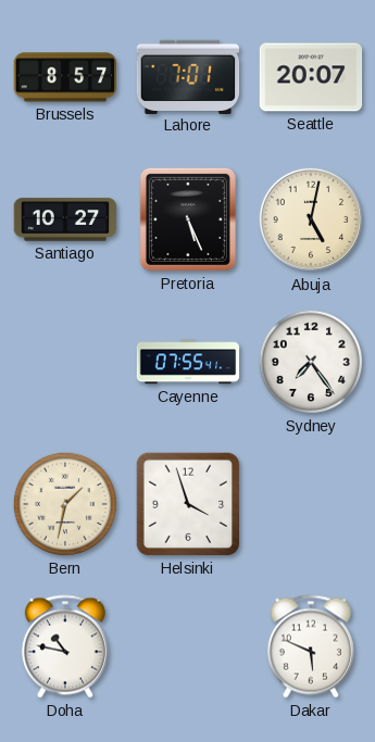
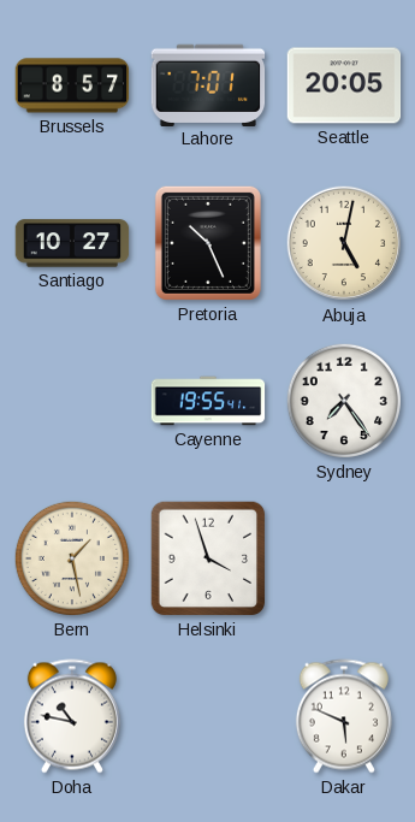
Seattle: 20:07 -> 20:05
Pretoria: 5:26 -> 10:26
Cayenne: 07:55 -> 19:55
Bern: 1:32 -> 1:28
